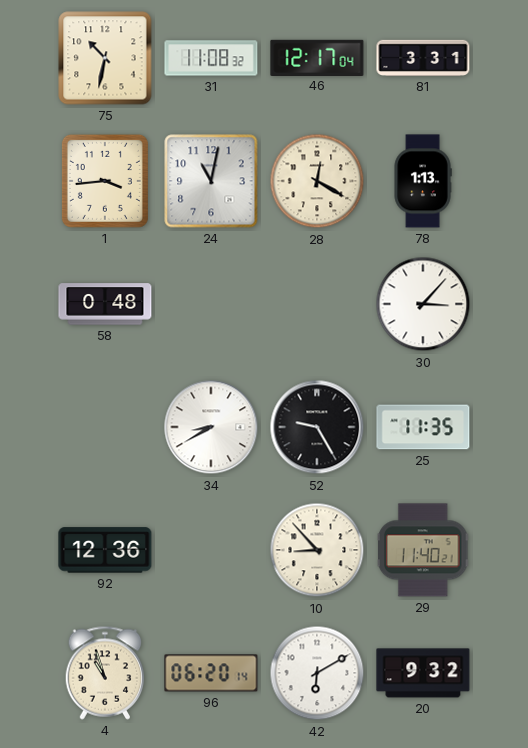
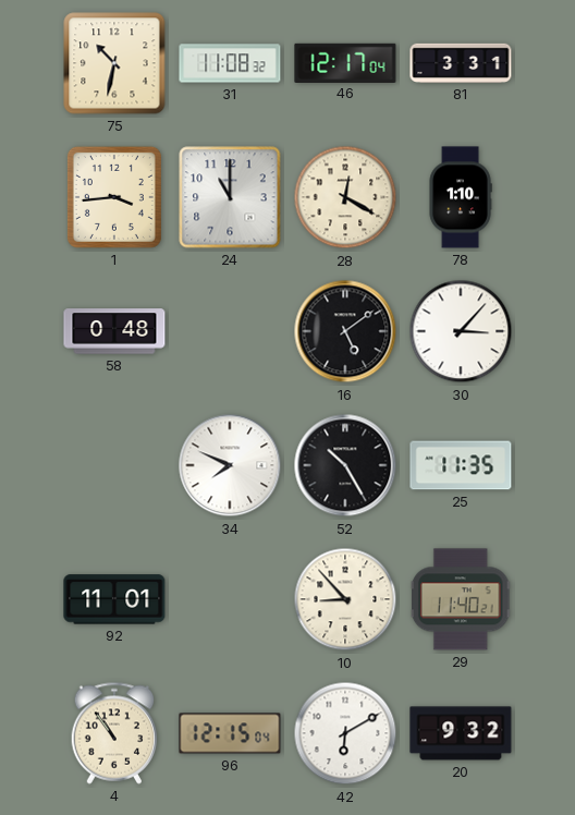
24: 11:02 -> 11:00
78: 1:13 -> 1:10
16: none -> 5:09
34: 8:40 -> 7:49
52: 9:25 -> 10:25
92: 12:36 -> 11:01
4: 10:57 -> 10:54
96: 06:20 -> 12:15
